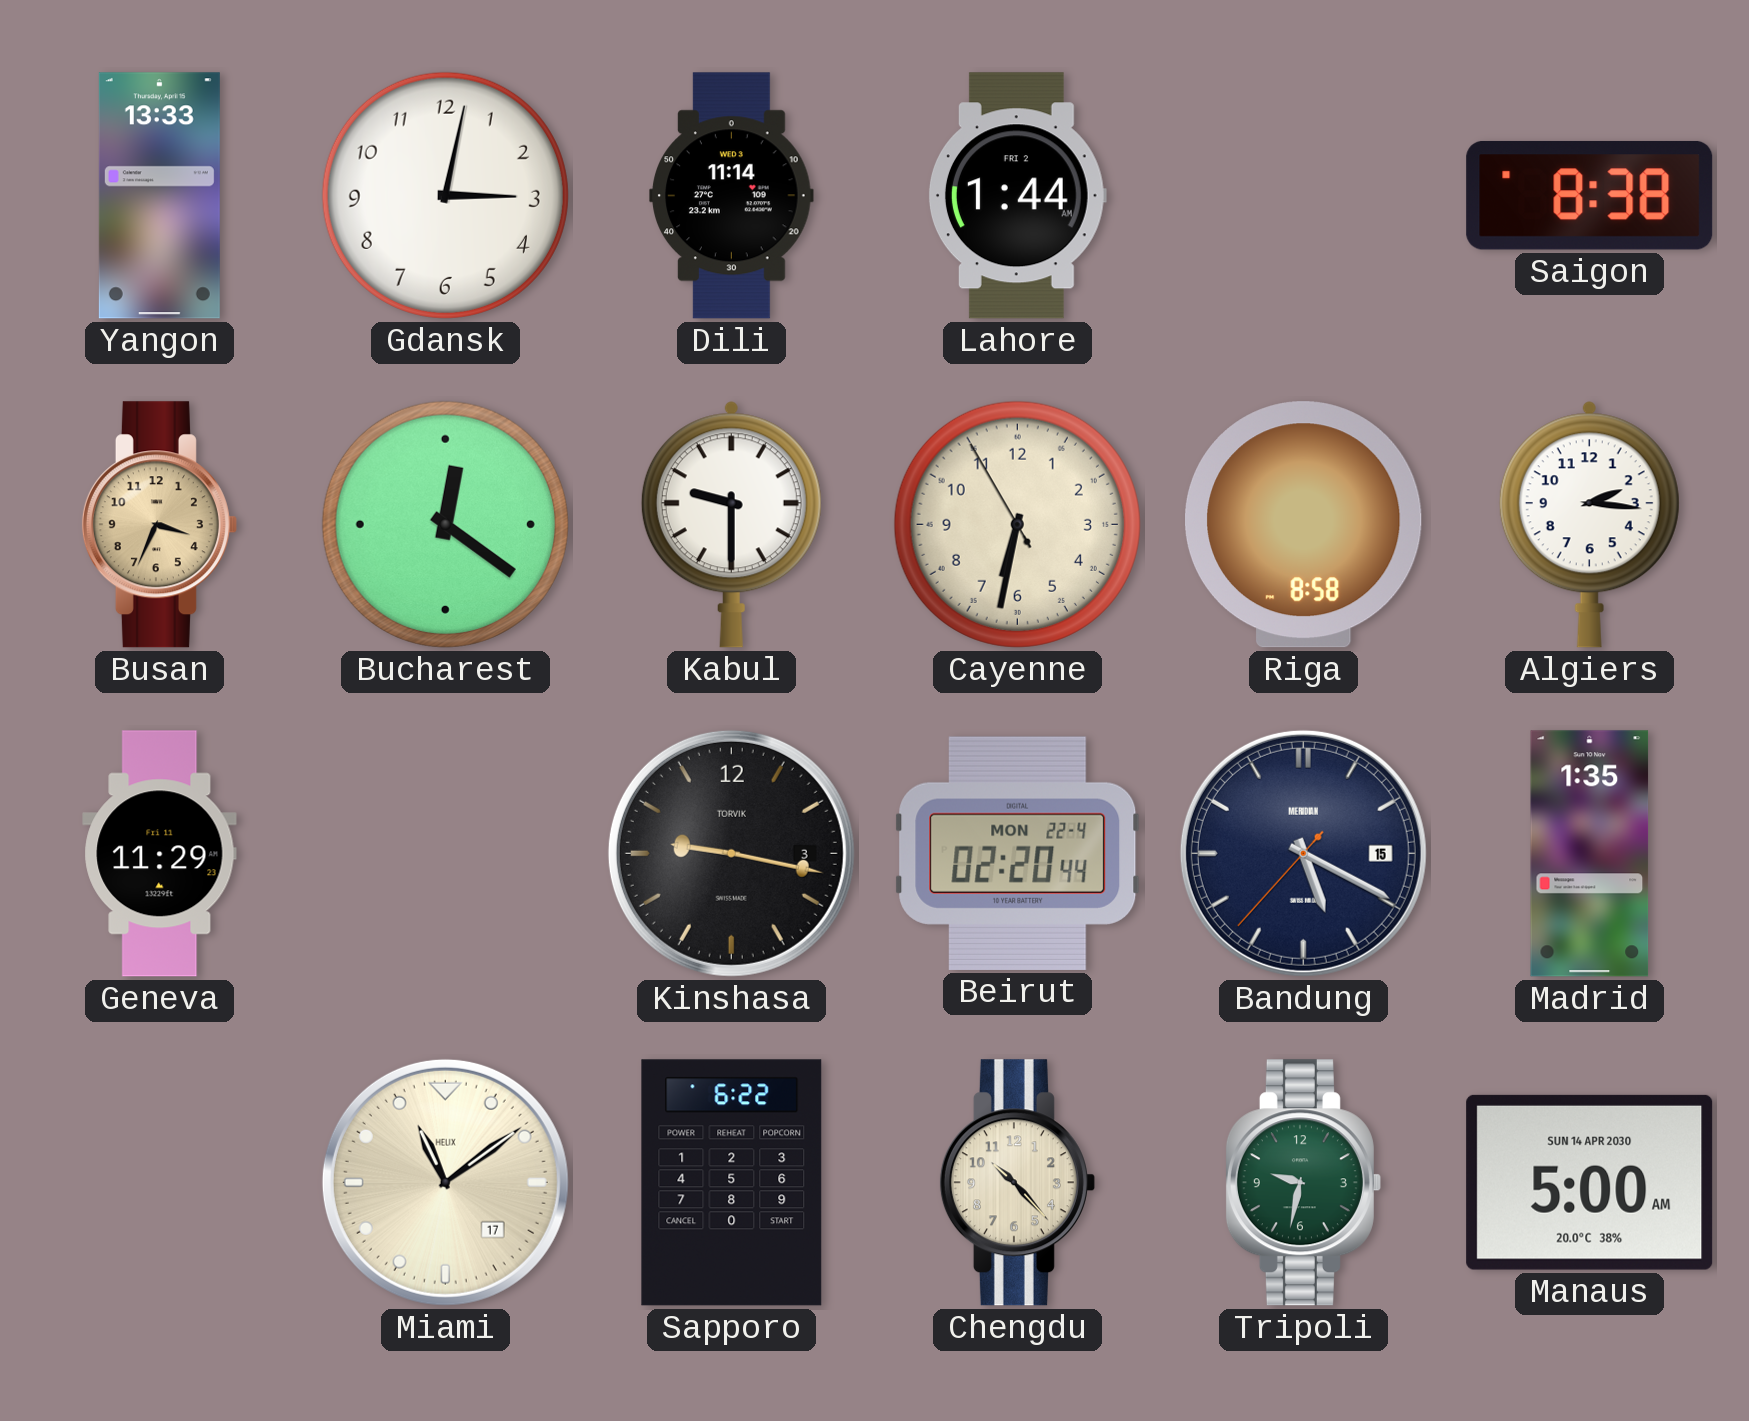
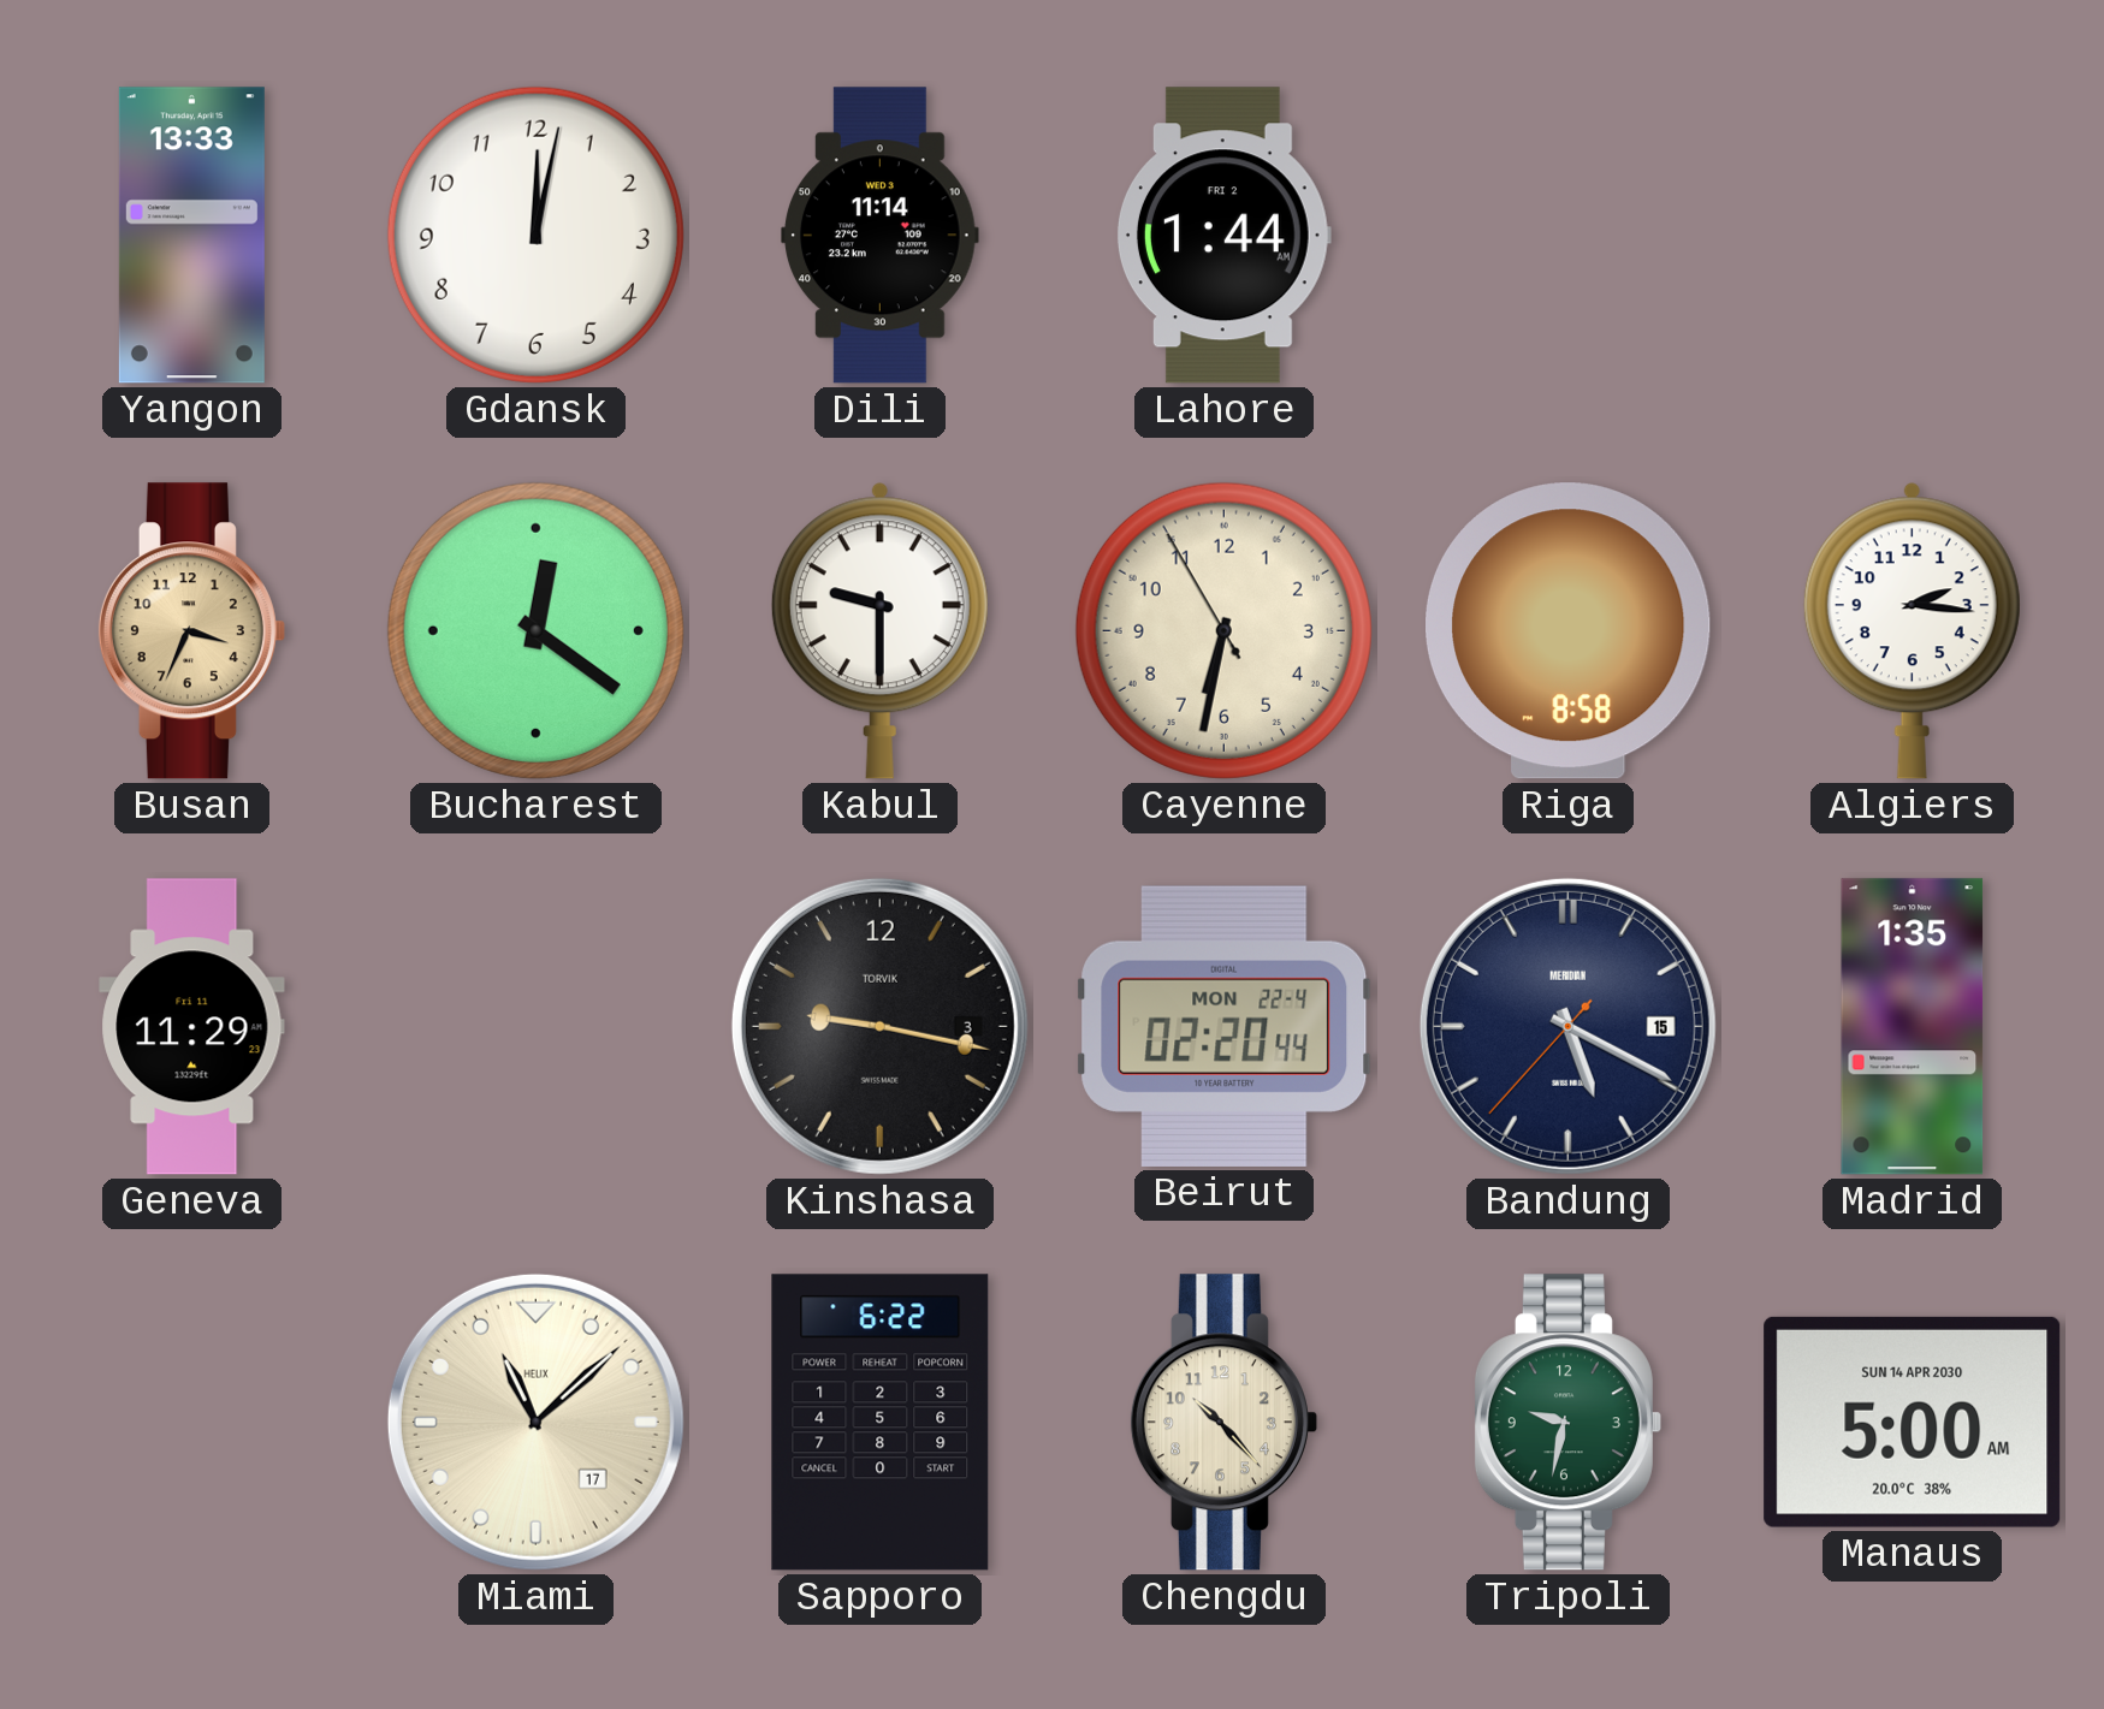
Gdansk: 3:02 -> 12:02
Saigon: 8:38 -> none
Miami: 11:09 -> 11:08
